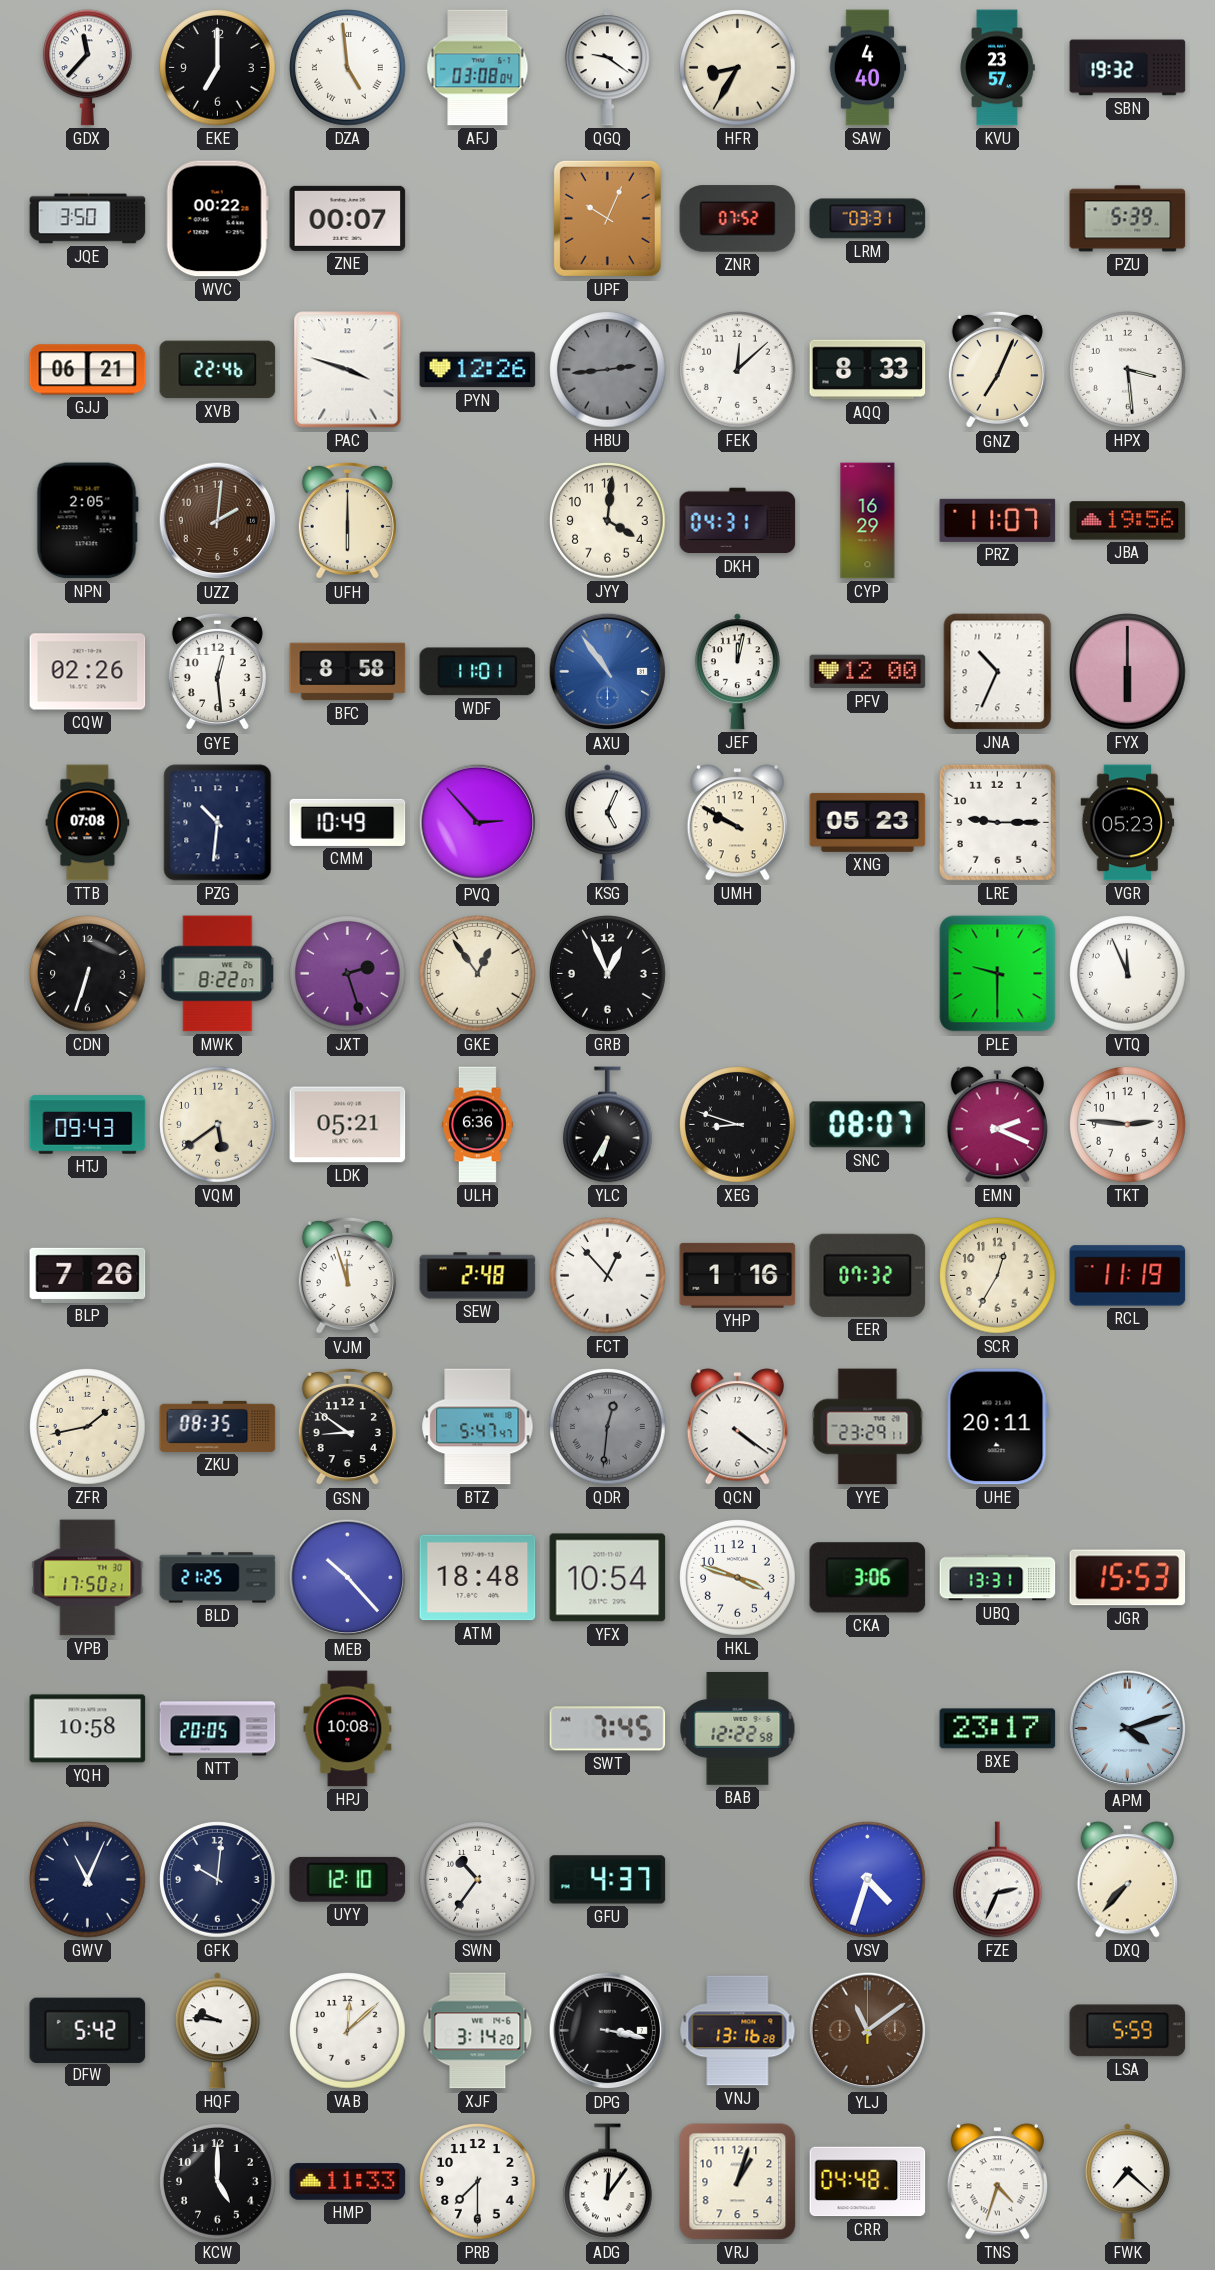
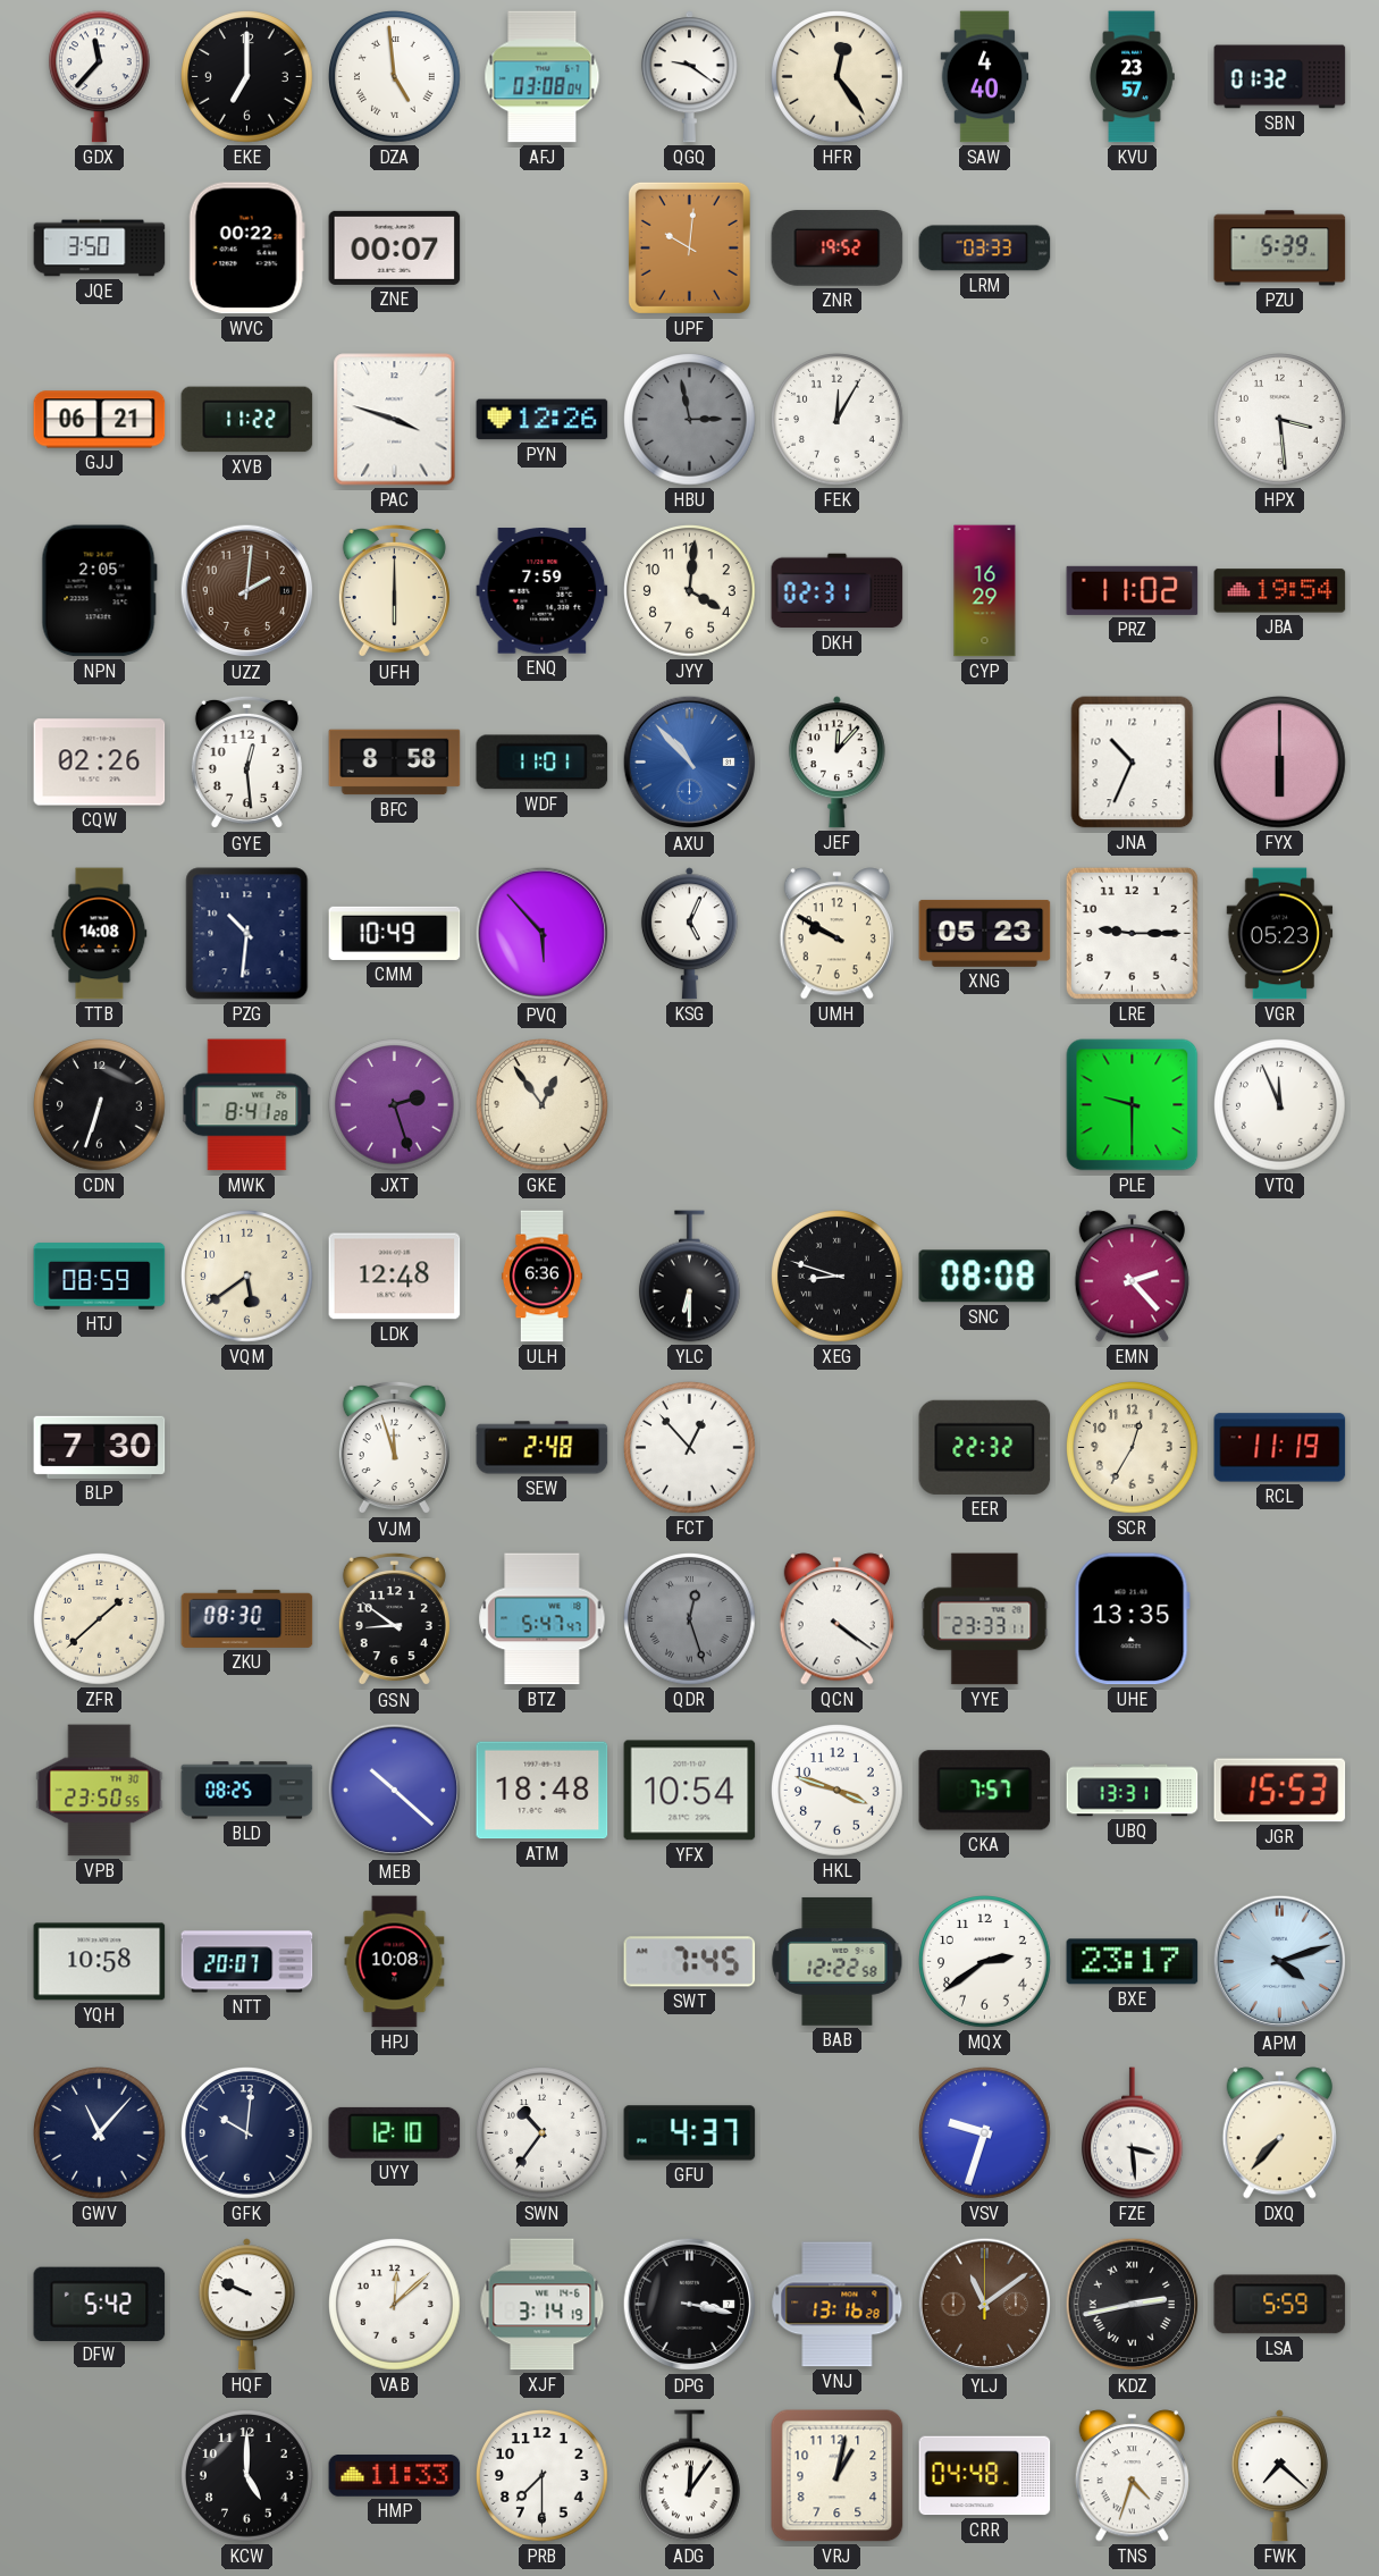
HFR: 8:35 -> 12:24
SBN: 19:32 -> 01:32
UPF: 10:04 -> 10:01
ZNR: 07:52 -> 19:52
LRM: 03:31 -> 03:33
XVB: 22:46 -> 11:22
HBU: 2:44 -> 2:58
FEK: 12:08 -> 12:05
AQQ: 8:33 -> none
GNZ: 7:04 -> none
ENQ: none -> 7:59
DKH: 04:31 -> 02:31
PRZ: 11:07 -> 11:02
JBA: 19:56 -> 19:54
AXU: 10:54 -> 10:53
JEF: 12:02 -> 12:07
PFV: 12:00 -> none
TTB: 07:08 -> 14:08
PVQ: 2:53 -> 5:53
MWK: 8:22 -> 8:41
GRB: 12:56 -> none
HTJ: 09:43 -> 08:59
LDK: 05:21 -> 12:48
YLC: 6:35 -> 6:30
SNC: 08:07 -> 08:08
EMN: 2:19 -> 2:23
TKT: 2:46 -> none
BLP: 7:26 -> 7:30
YHP: 1:16 -> none
EER: 07:32 -> 22:32
ZFR: 1:43 -> 1:38
ZKU: 08:35 -> 08:30
QDR: 12:31 -> 12:27
YYE: 23:29 -> 23:33
UHE: 20:11 -> 13:35
VPB: 17:50 -> 23:50
BLD: 21:25 -> 08:25
MEB: 10:23 -> 10:22
CKA: 3:06 -> 7:57
NTT: 20:05 -> 20:07
MQX: none -> 2:39
GWV: 11:04 -> 11:07
VSV: 4:33 -> 9:33
FZE: 2:34 -> 3:29
HQF: 9:46 -> 9:49
XJF: 3:14:20 -> 3:14:19
KDZ: none -> 2:43
VRJ: 1:03 -> 1:02
